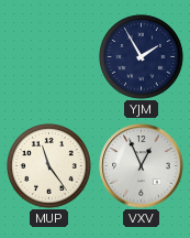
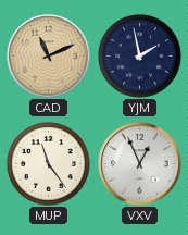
CAD: none -> 11:11
YJM: 1:55 -> 1:58
